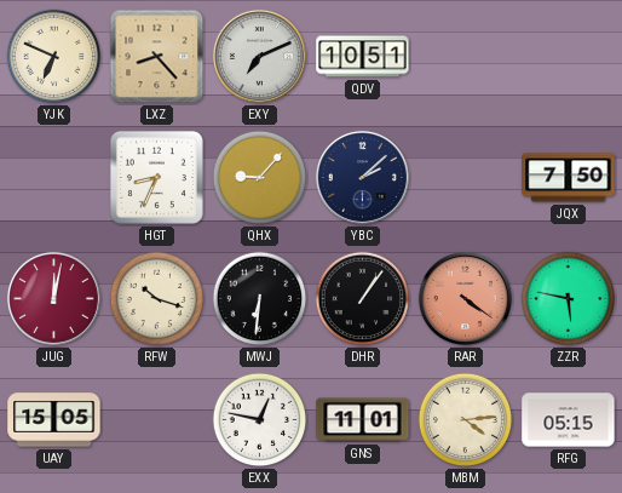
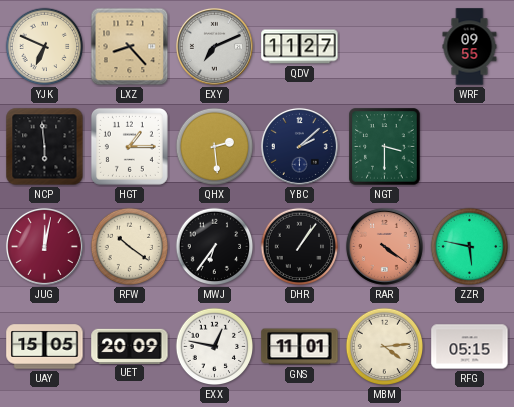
QDV: 10:51 -> 11:27
WRF: none -> 09:55
NCP: none -> 5:59
HGT: 8:34 -> 1:15
QHX: 9:07 -> 2:29
NGT: none -> 3:30
JQX: 7:50 -> none
RFW: 10:18 -> 10:21
MWJ: 6:31 -> 6:36
UET: none -> 20:09
